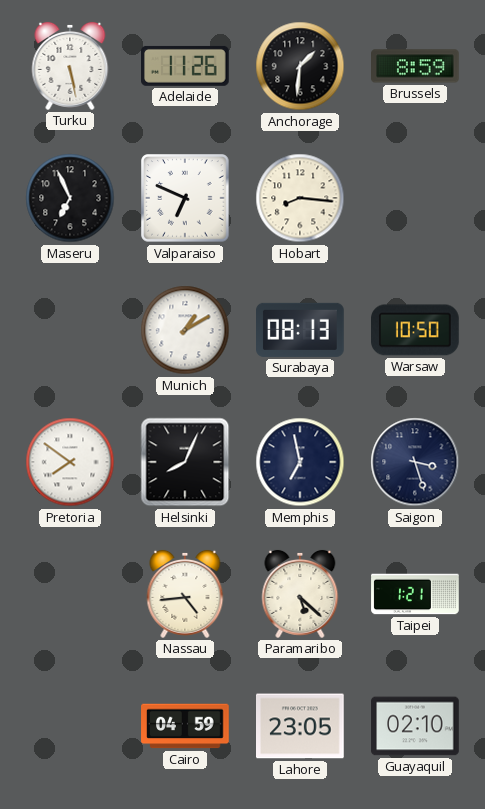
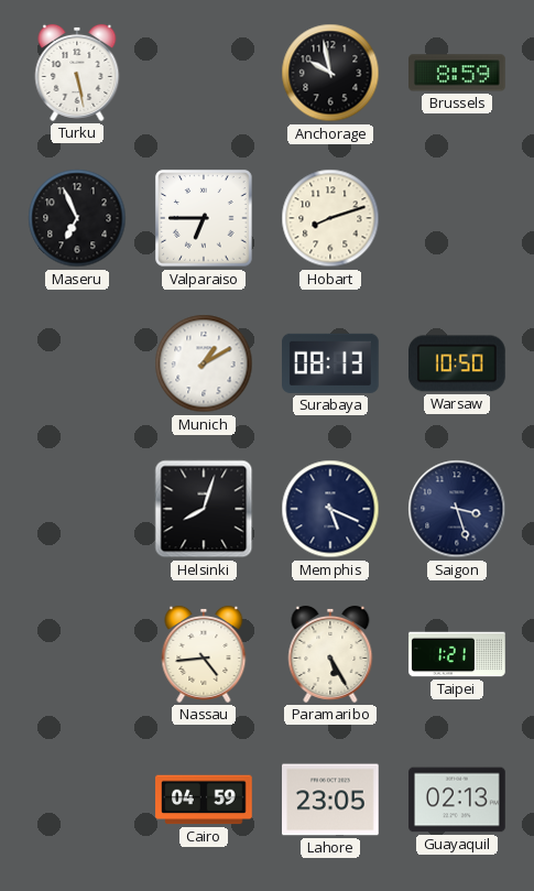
Adelaide: 11:26 -> none
Anchorage: 1:31 -> 9:58
Valparaiso: 6:49 -> 6:45
Hobart: 8:16 -> 8:12
Pretoria: 7:51 -> none
Helsinki: 8:04 -> 8:03
Memphis: 6:58 -> 5:19
Paramaribo: 5:22 -> 5:25
Guayaquil: 02:10 -> 02:13
